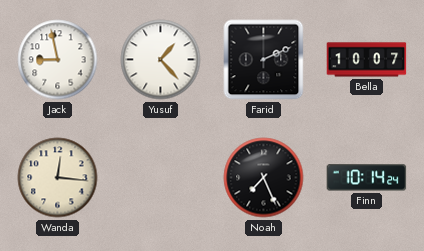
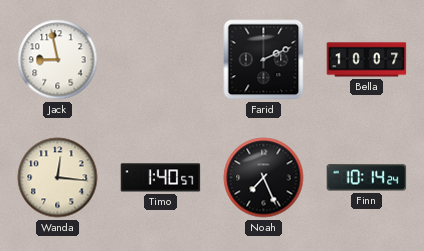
Yusuf: 1:23 -> none
Timo: none -> 1:40
